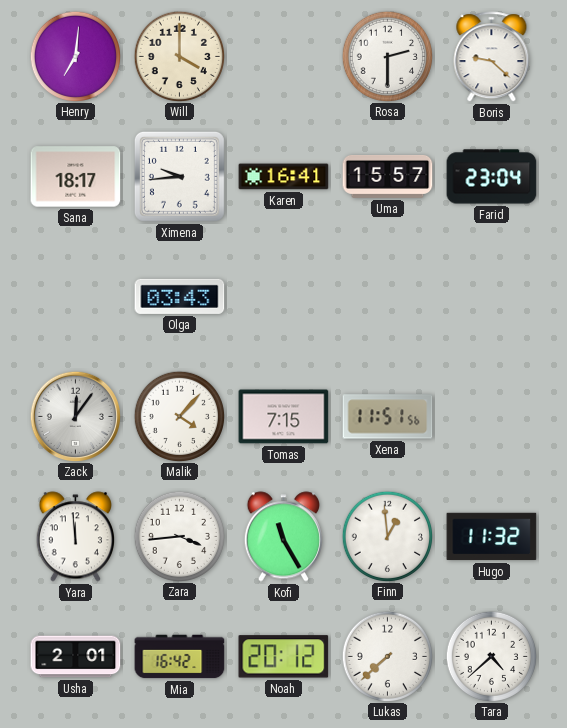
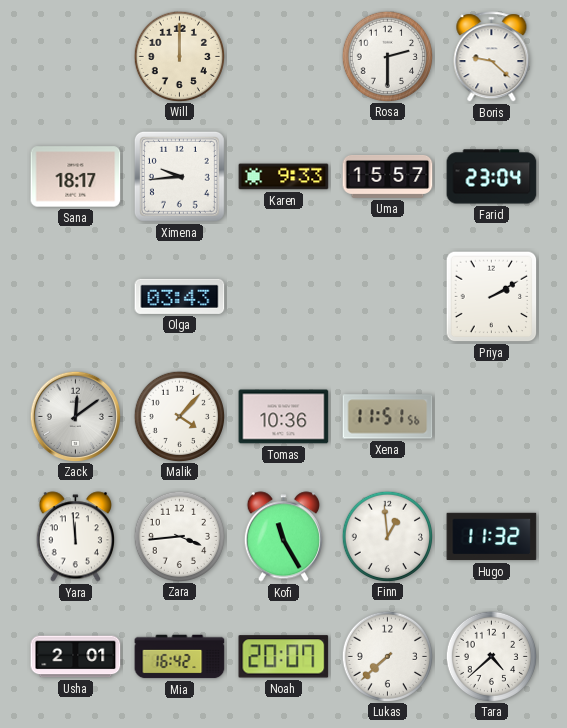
Henry: 7:01 -> none
Will: 4:00 -> 12:00
Karen: 16:41 -> 9:33
Priya: none -> 2:10
Zack: 12:06 -> 12:09
Tomas: 7:15 -> 10:36
Noah: 20:12 -> 20:07
